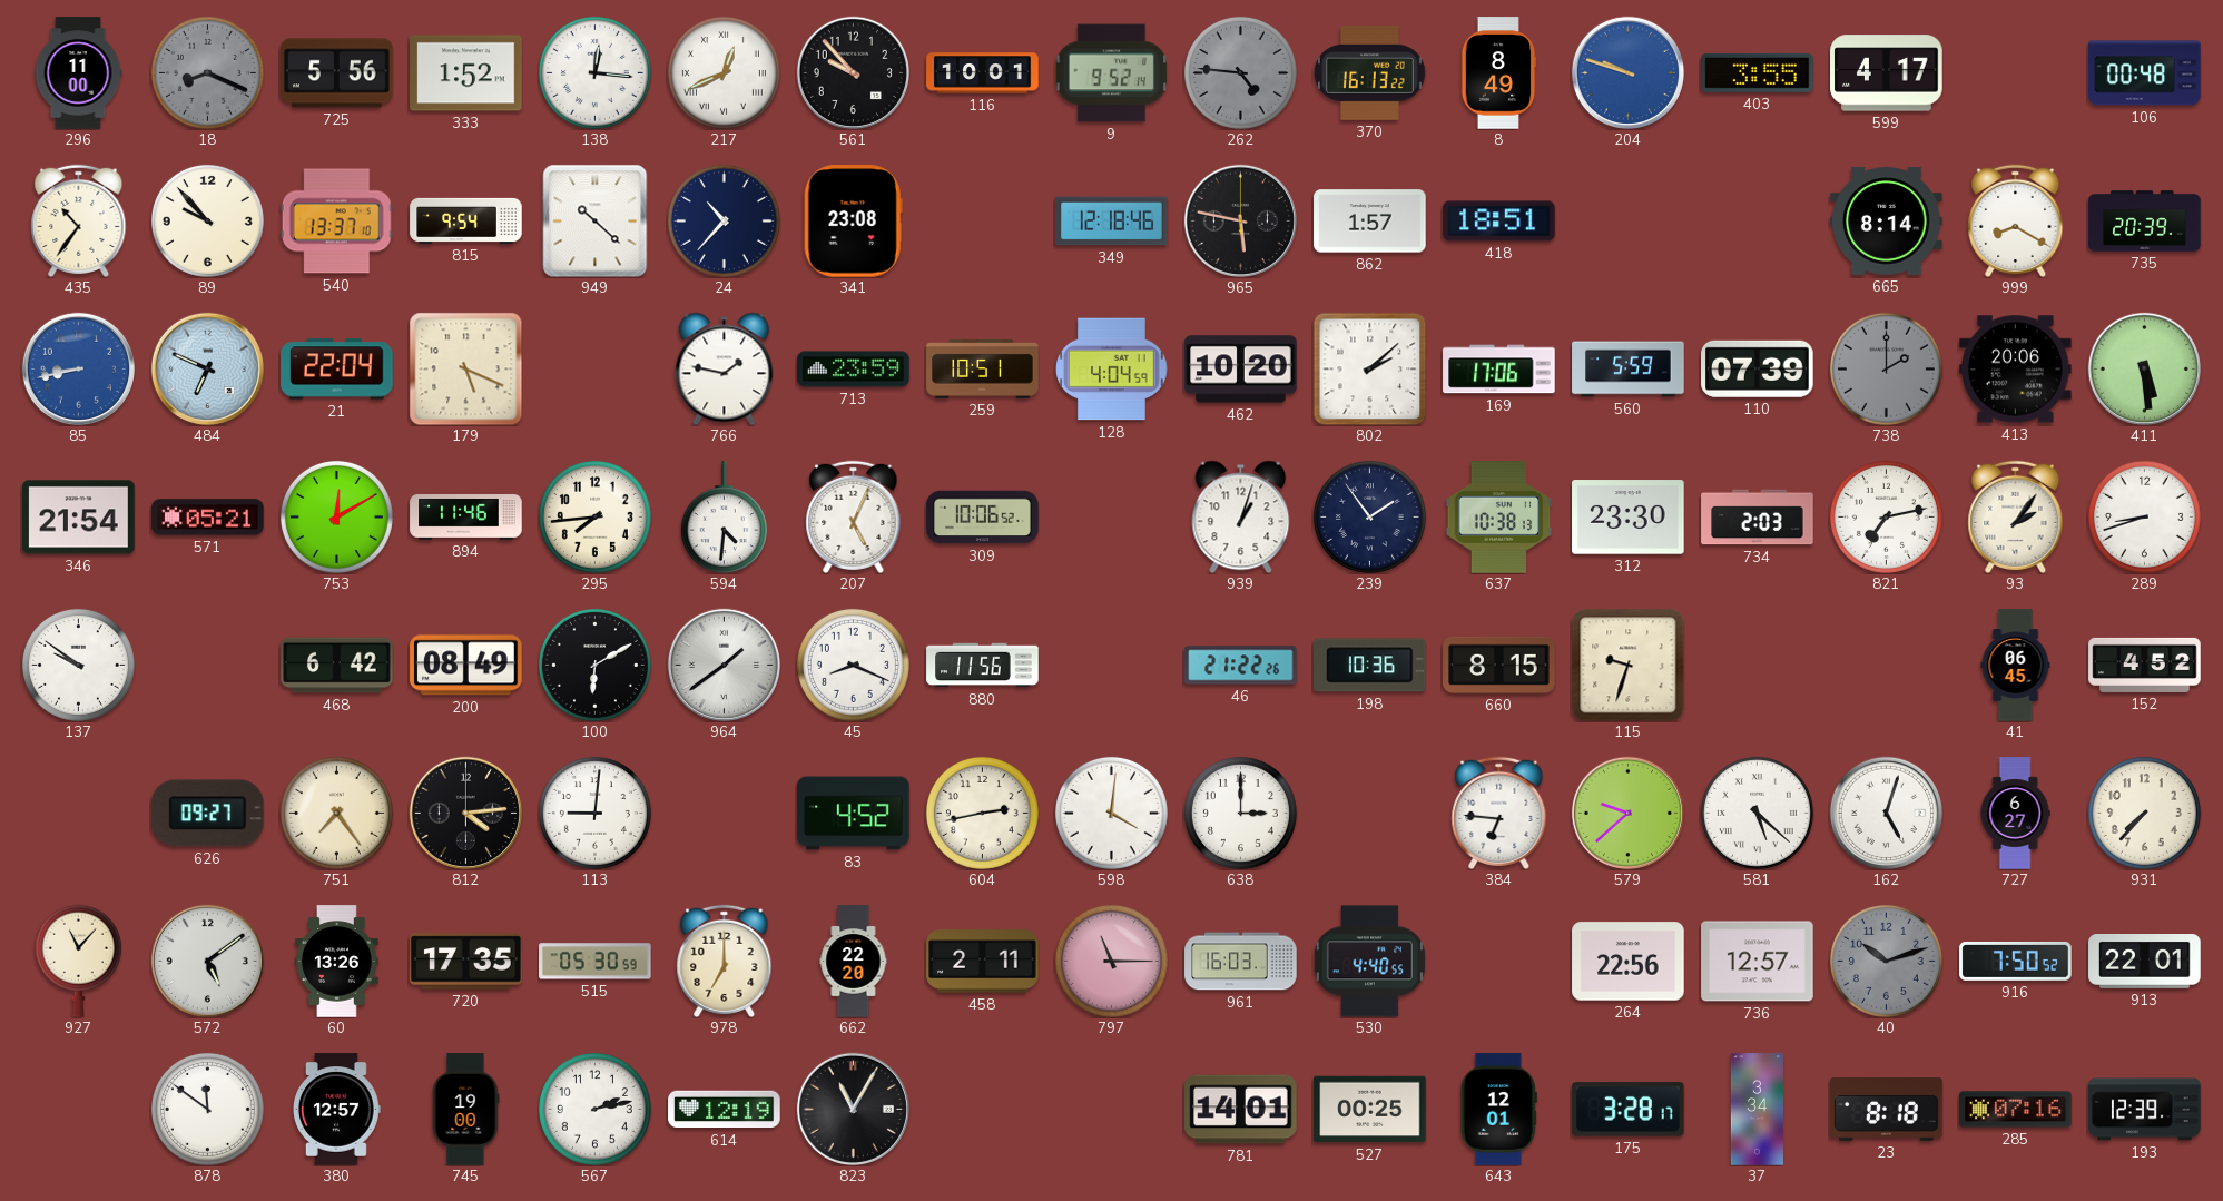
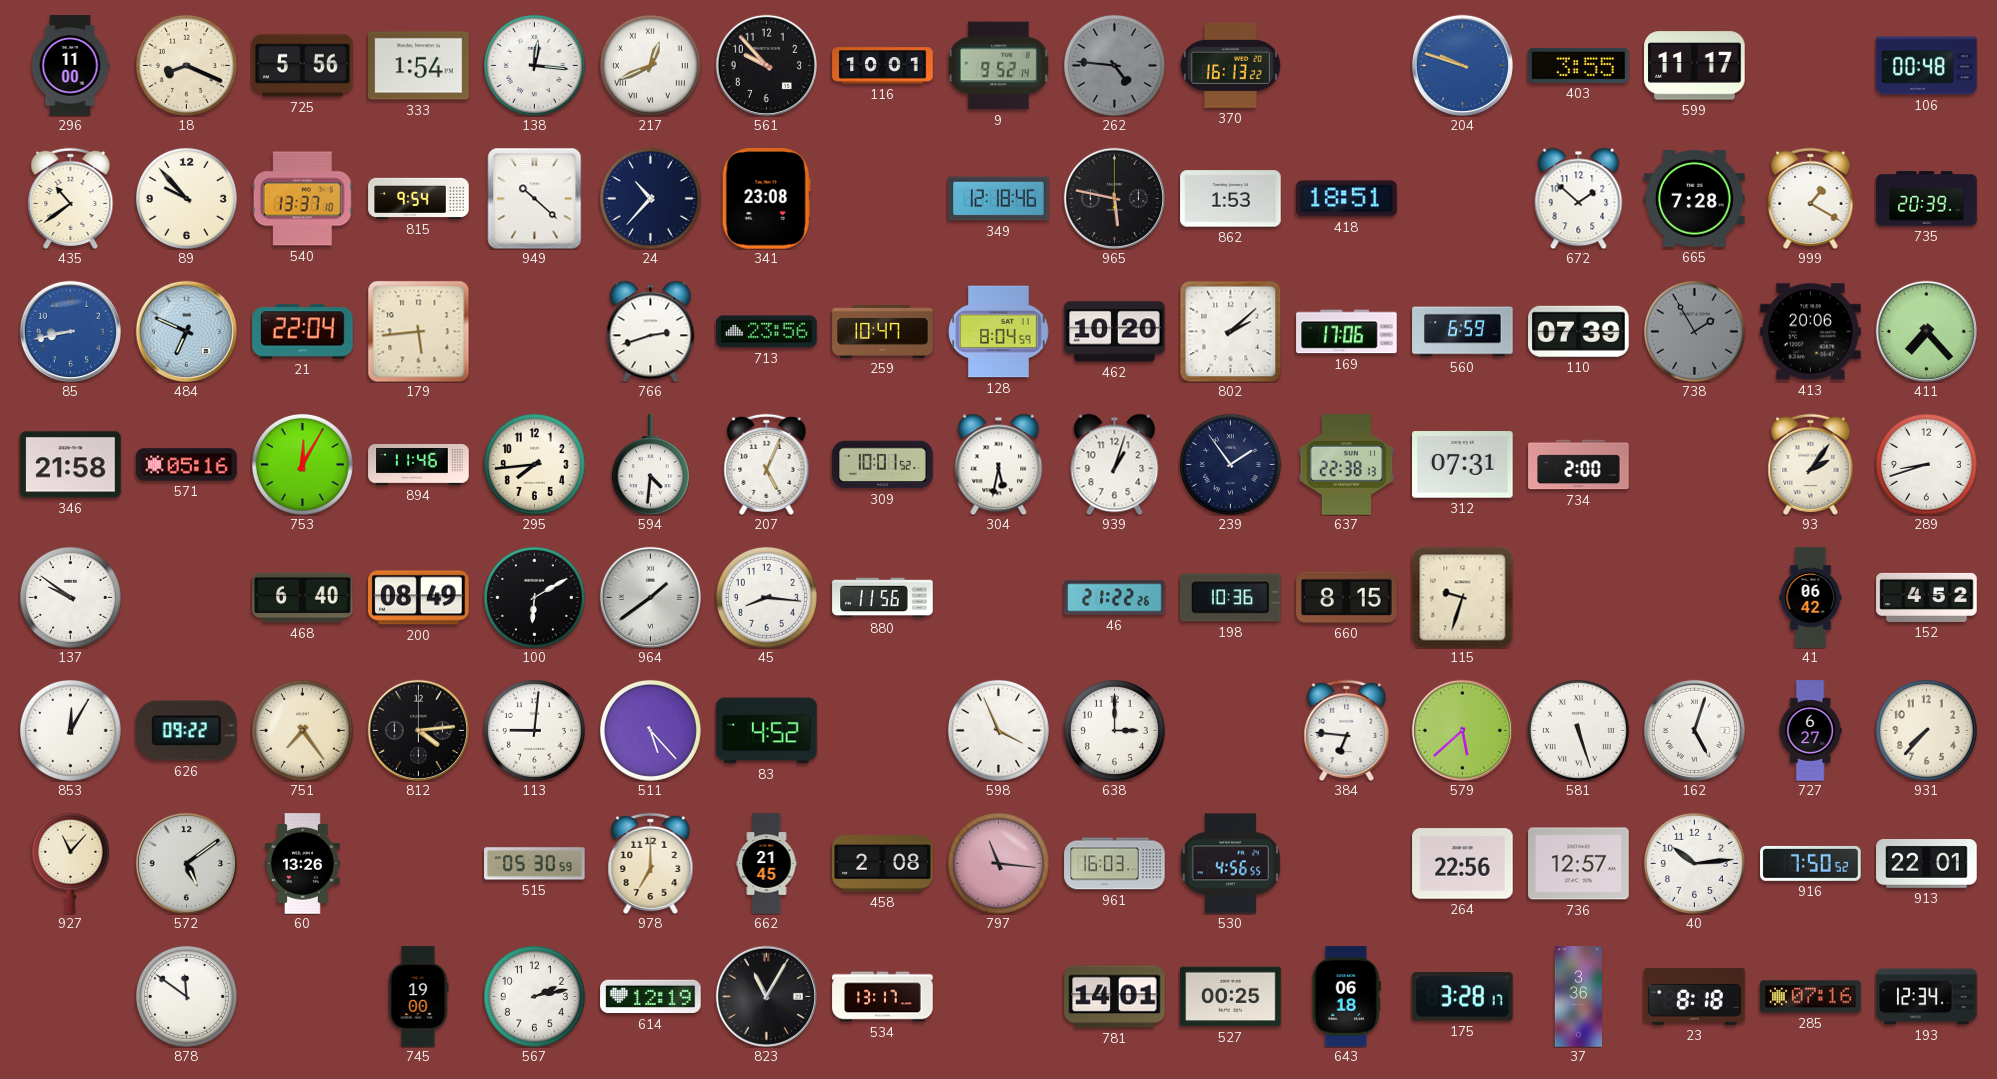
18 dial: grey -> cream
333: 1:52 -> 1:54
8: 8:49 -> none
599: 4:17 -> 11:17
435: 10:36 -> 10:39
862: 1:57 -> 1:53
672: none -> 1:52
665: 8:14 -> 7:28
999: 8:20 -> 1:20
179: 5:19 -> 5:44
766: 1:47 -> 2:42
713: 23:59 -> 23:56
259: 10:51 -> 10:47
128: 4:04 -> 8:04
560: 5:59 -> 6:59
738: 2:00 -> 1:55
411: 5:29 -> 7:23
346: 21:54 -> 21:58
571: 05:21 -> 05:16
753: 12:10 -> 12:05
309: 10:06 -> 10:01
304: none -> 5:32
637: 10:38 -> 22:38
312: 23:30 -> 07:31
734: 2:03 -> 2:00
821: 7:13 -> none
468: 6:42 -> 6:40
45: 8:19 -> 8:16
41: 06:45 -> 06:42
853: none -> 12:05
626: 09:27 -> 09:22
511: none -> 5:23
604: 2:43 -> none
598: 4:01 -> 3:56
579: 9:38 -> 5:38
581: 5:22 -> 5:27
720: 17:35 -> none
662: 22:20 -> 21:45
458: 2:11 -> 2:08
797: 11:15 -> 11:16
530: 4:40 -> 4:56
40: 10:12 -> 10:14
40 dial: grey -> white
380: 12:57 -> none
534: none -> 13:17
643: 12:01 -> 06:18
37: 3:34 -> 3:36
193: 12:39 -> 12:34
